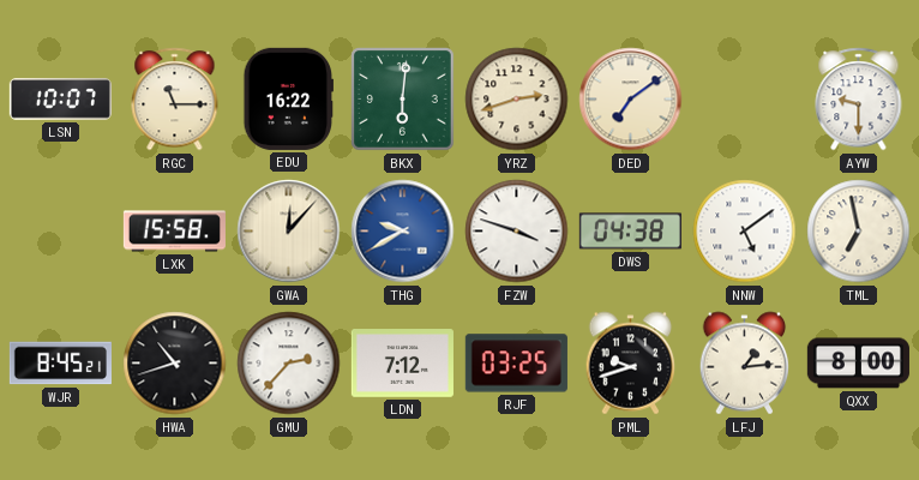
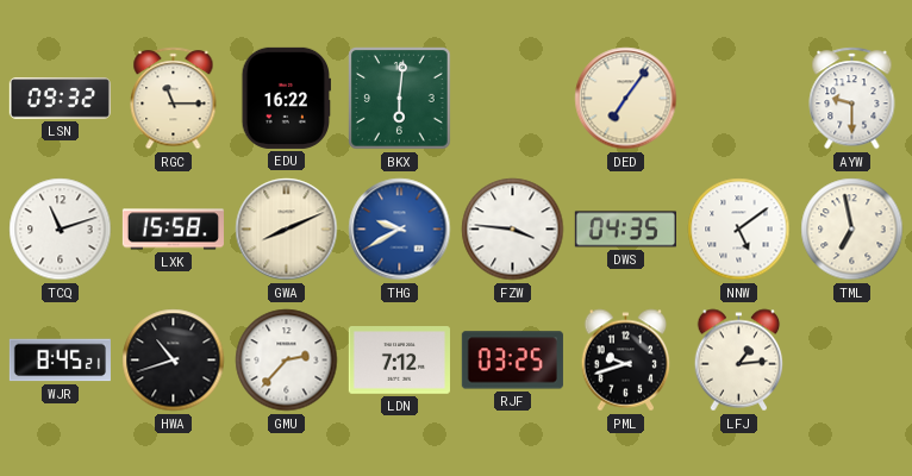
LSN: 10:07 -> 09:32
YRZ: 2:42 -> none
DED: 7:09 -> 7:06
TCQ: none -> 11:12
GWA: 12:07 -> 8:11
FZW: 3:48 -> 3:46
DWS: 04:38 -> 04:35
QXX: 8:00 -> none
